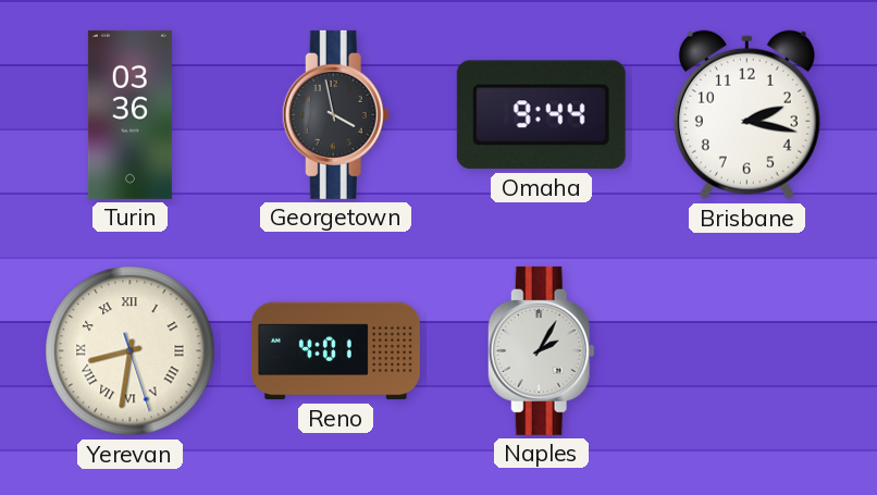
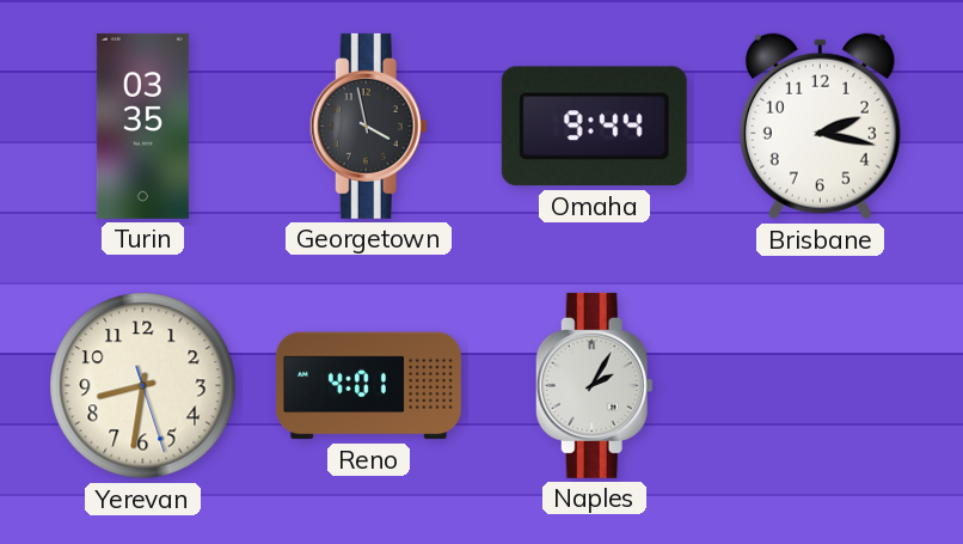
Turin: 03:36 -> 03:35
Yerevan numerals: Roman -> Arabic
